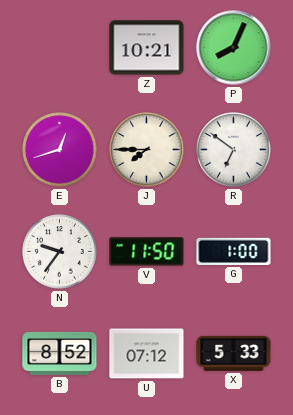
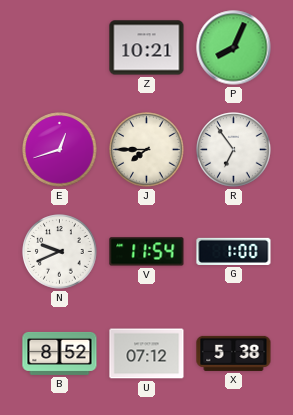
R: 6:51 -> 6:54
N: 9:36 -> 9:41
V: 11:50 -> 11:54
X: 5:33 -> 5:38
